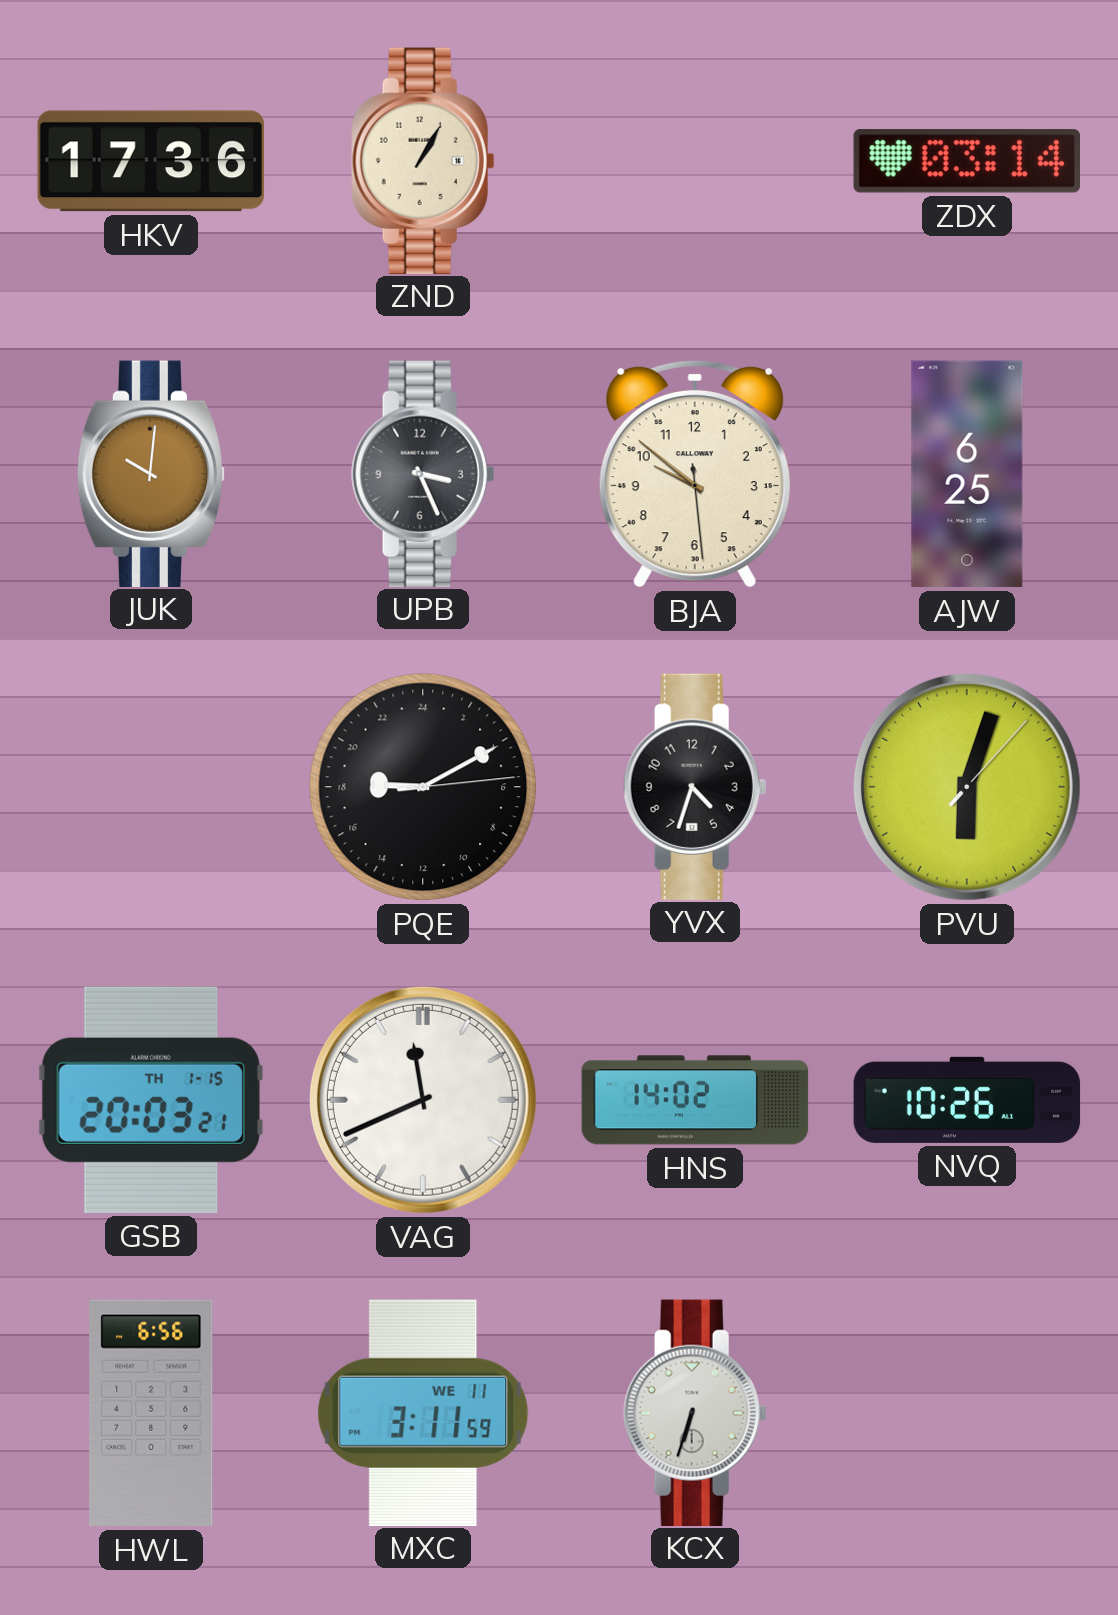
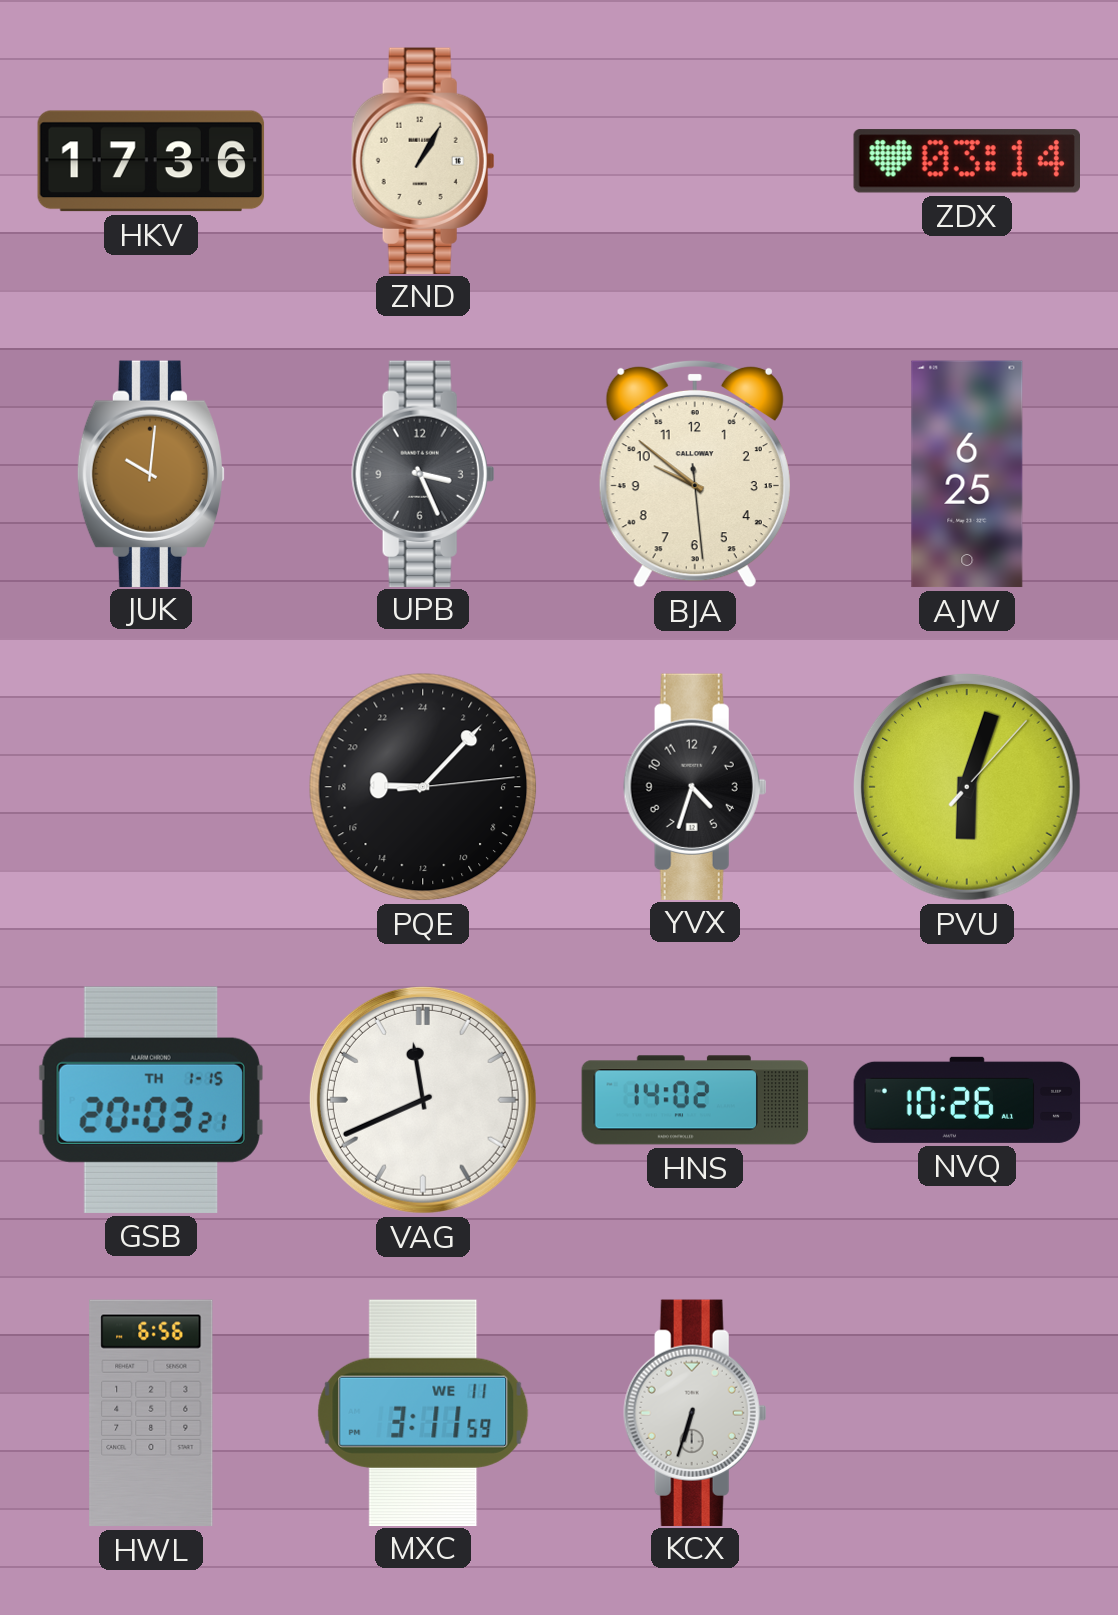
PQE: 18:10 -> 18:07
